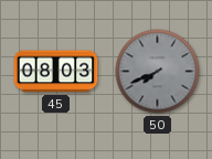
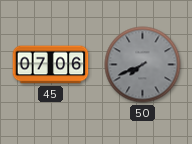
45: 08:03 -> 07:06
